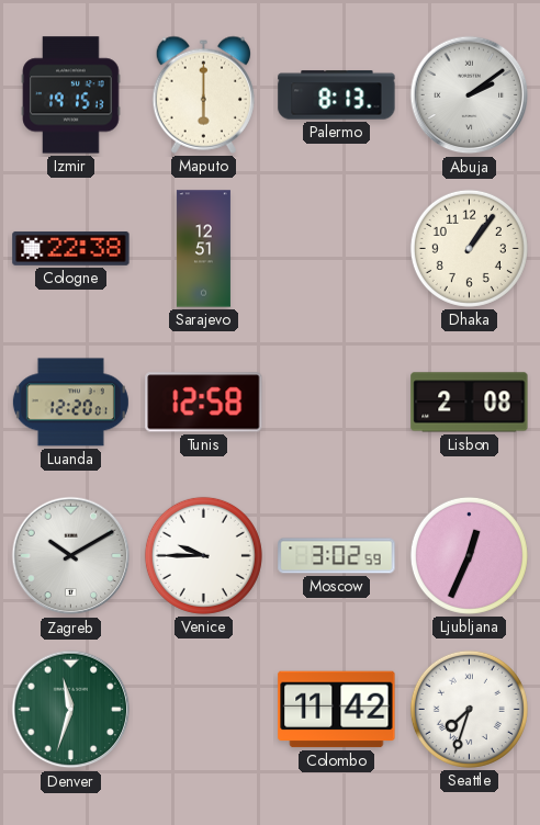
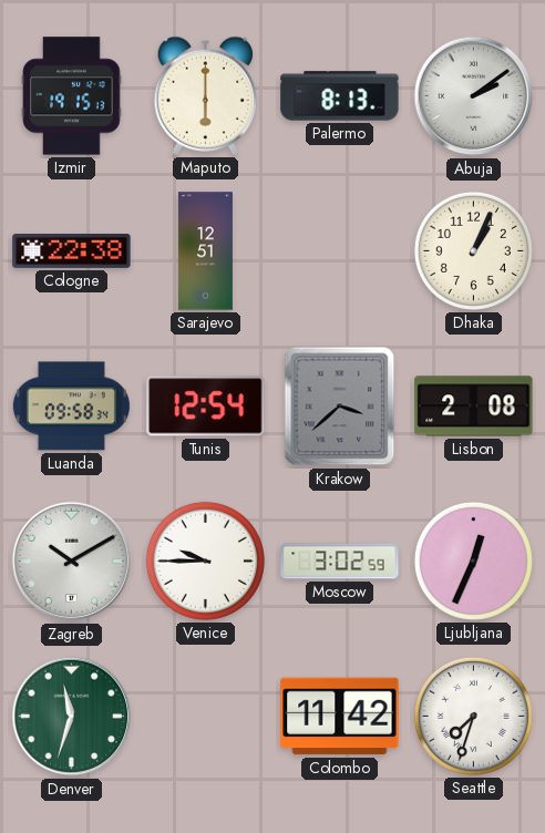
Dhaka: 1:06 -> 1:04
Luanda: 12:20 -> 09:58
Tunis: 12:58 -> 12:54
Krakow: none -> 3:38
